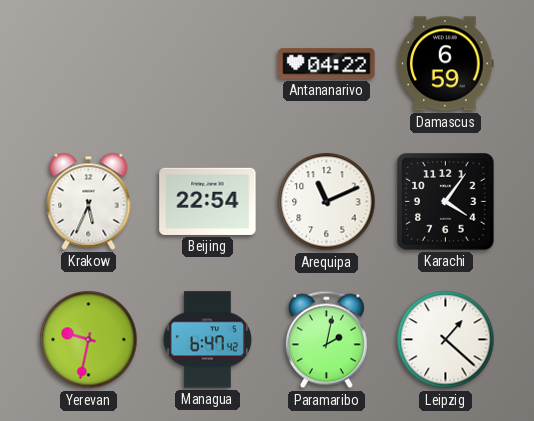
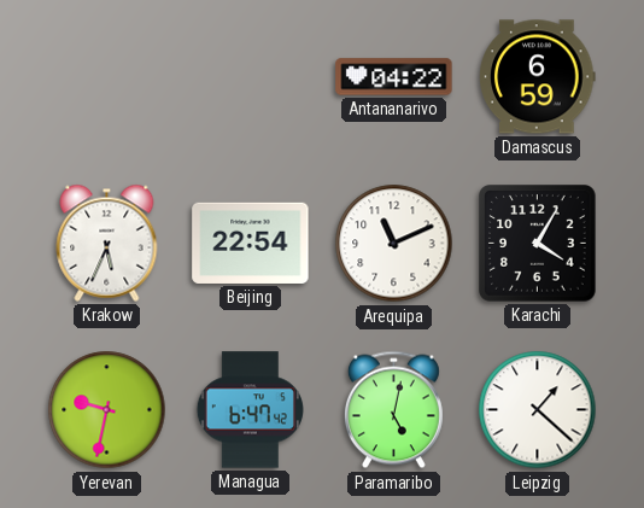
Karachi: 4:06 -> 4:05
Paramaribo: 2:02 -> 5:02
